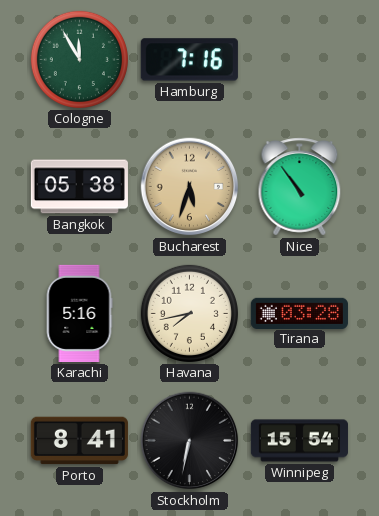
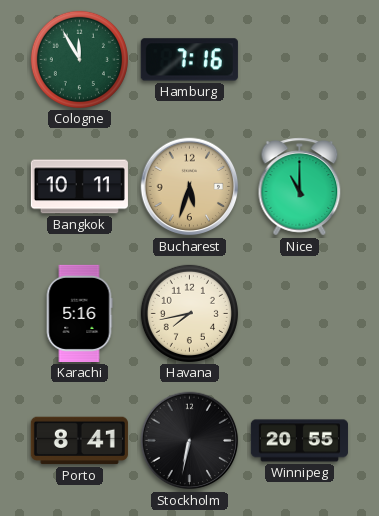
Bangkok: 05:38 -> 10:11
Nice: 10:54 -> 11:00
Tirana: 03:28 -> none
Winnipeg: 15:54 -> 20:55
